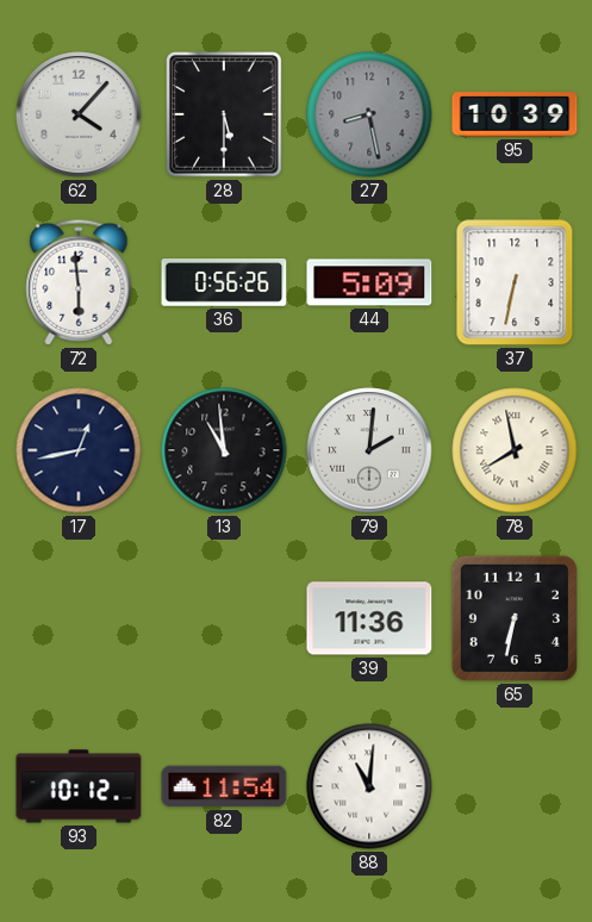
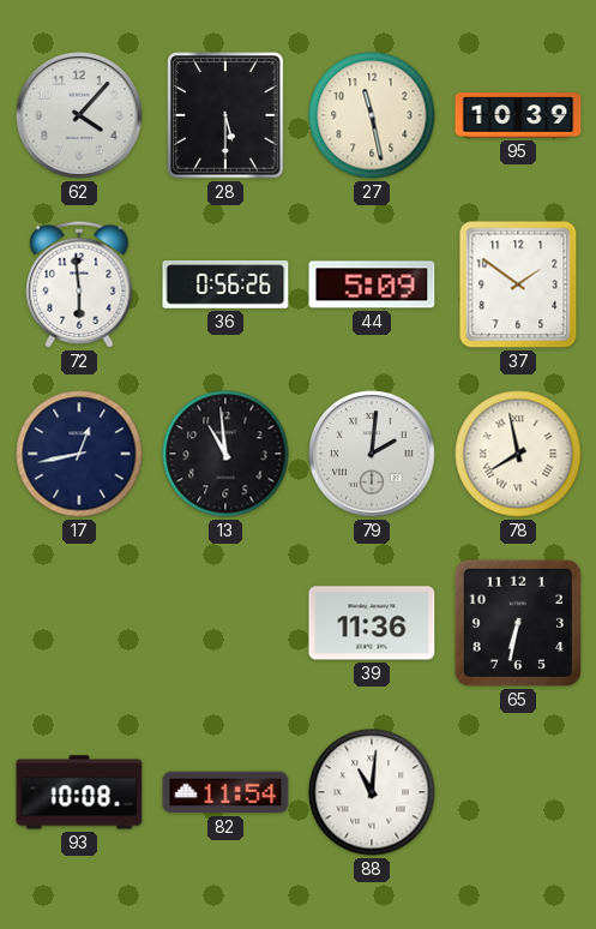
27: 8:28 -> 11:28
27 dial: grey -> cream
37: 6:32 -> 1:51
93: 10:12 -> 10:08
